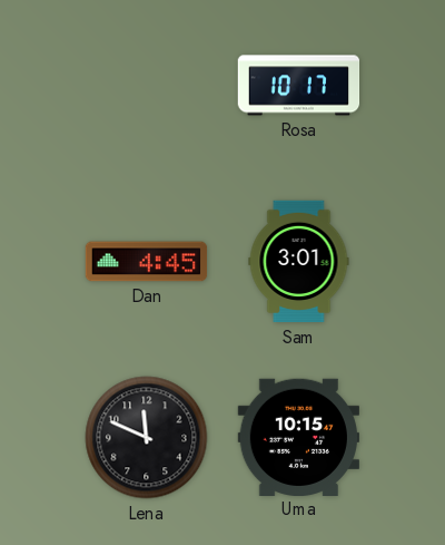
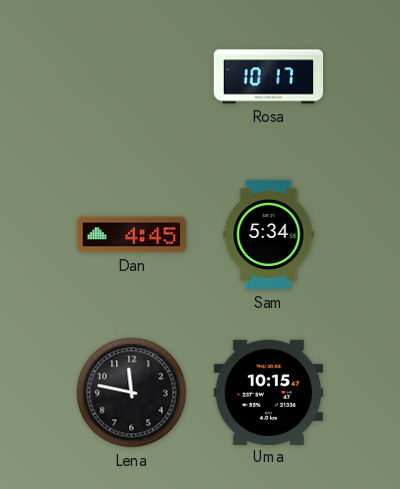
Sam: 3:01 -> 5:34
Lena: 11:49 -> 11:47
